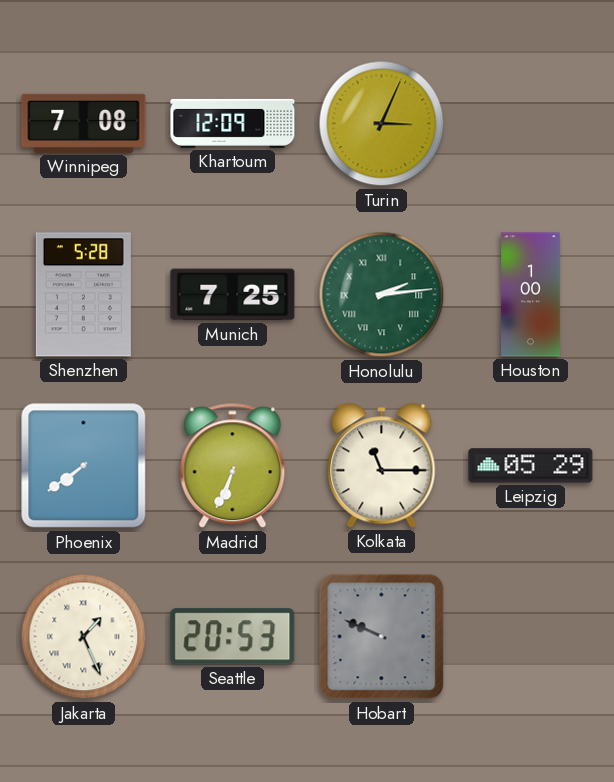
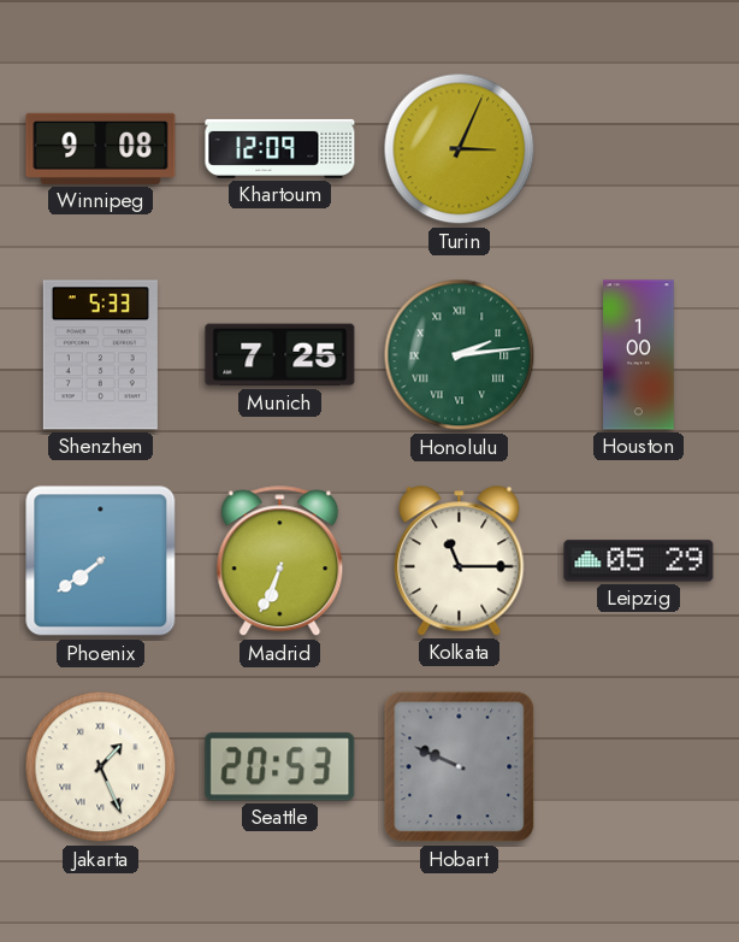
Winnipeg: 7:08 -> 9:08
Shenzhen: 5:28 -> 5:33
